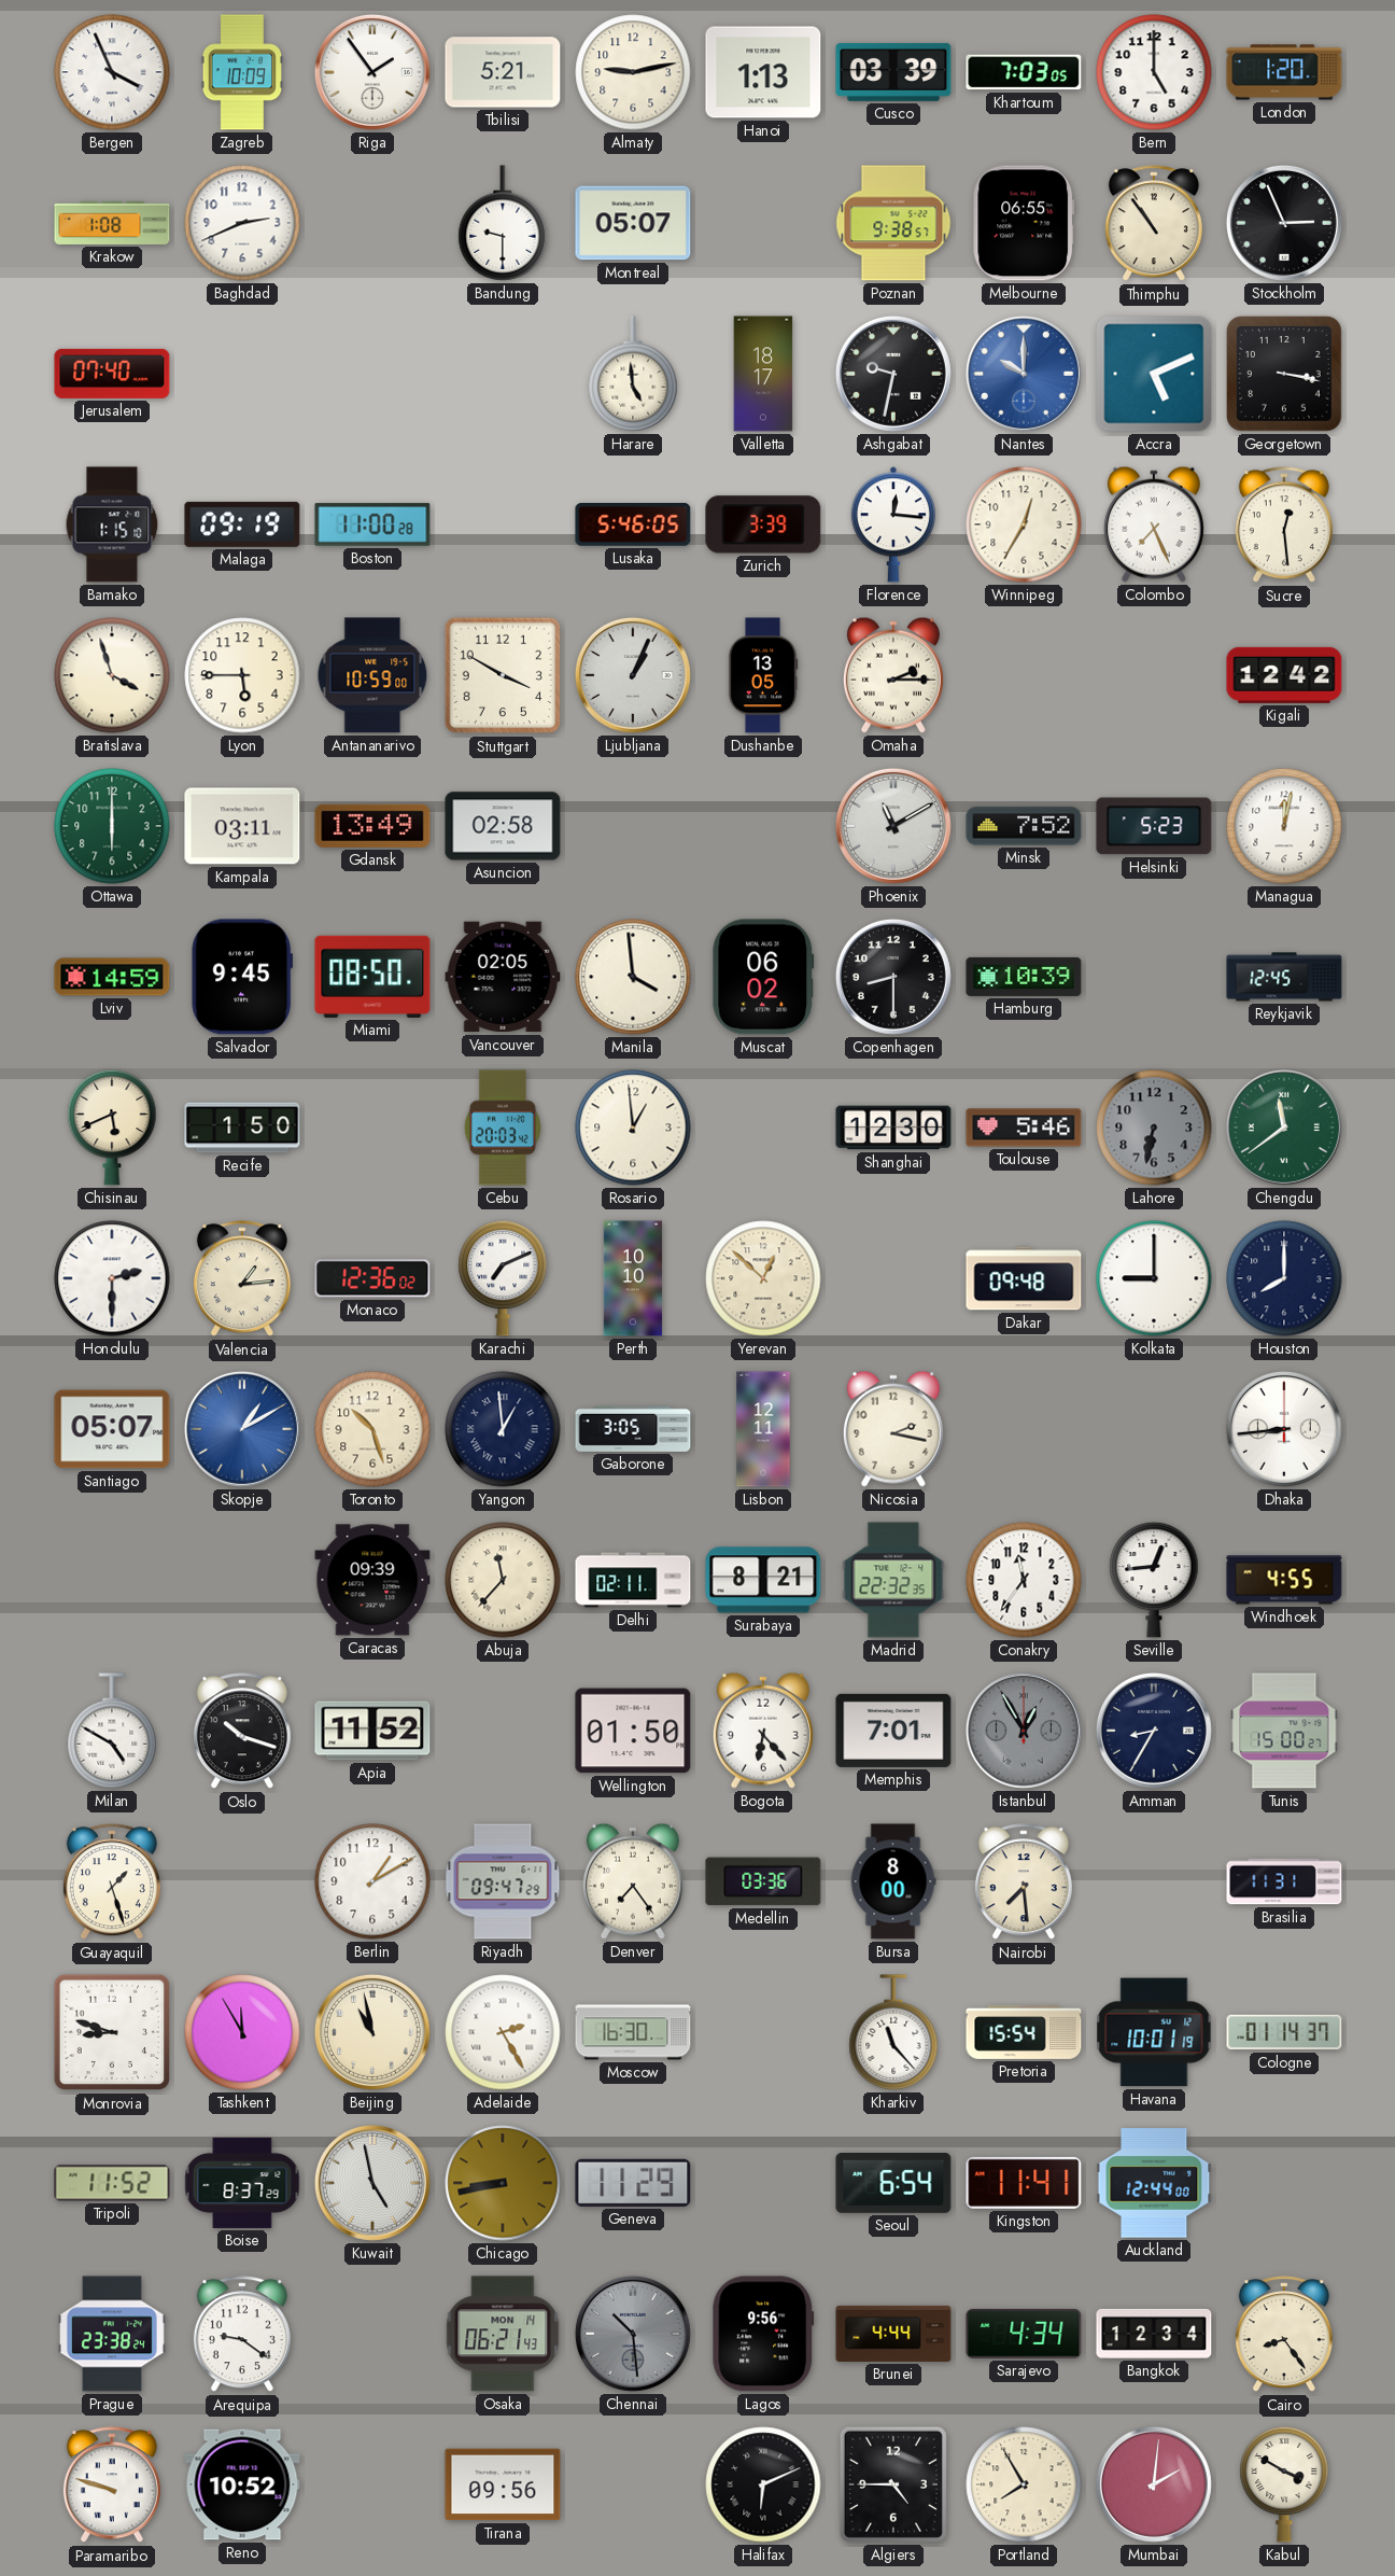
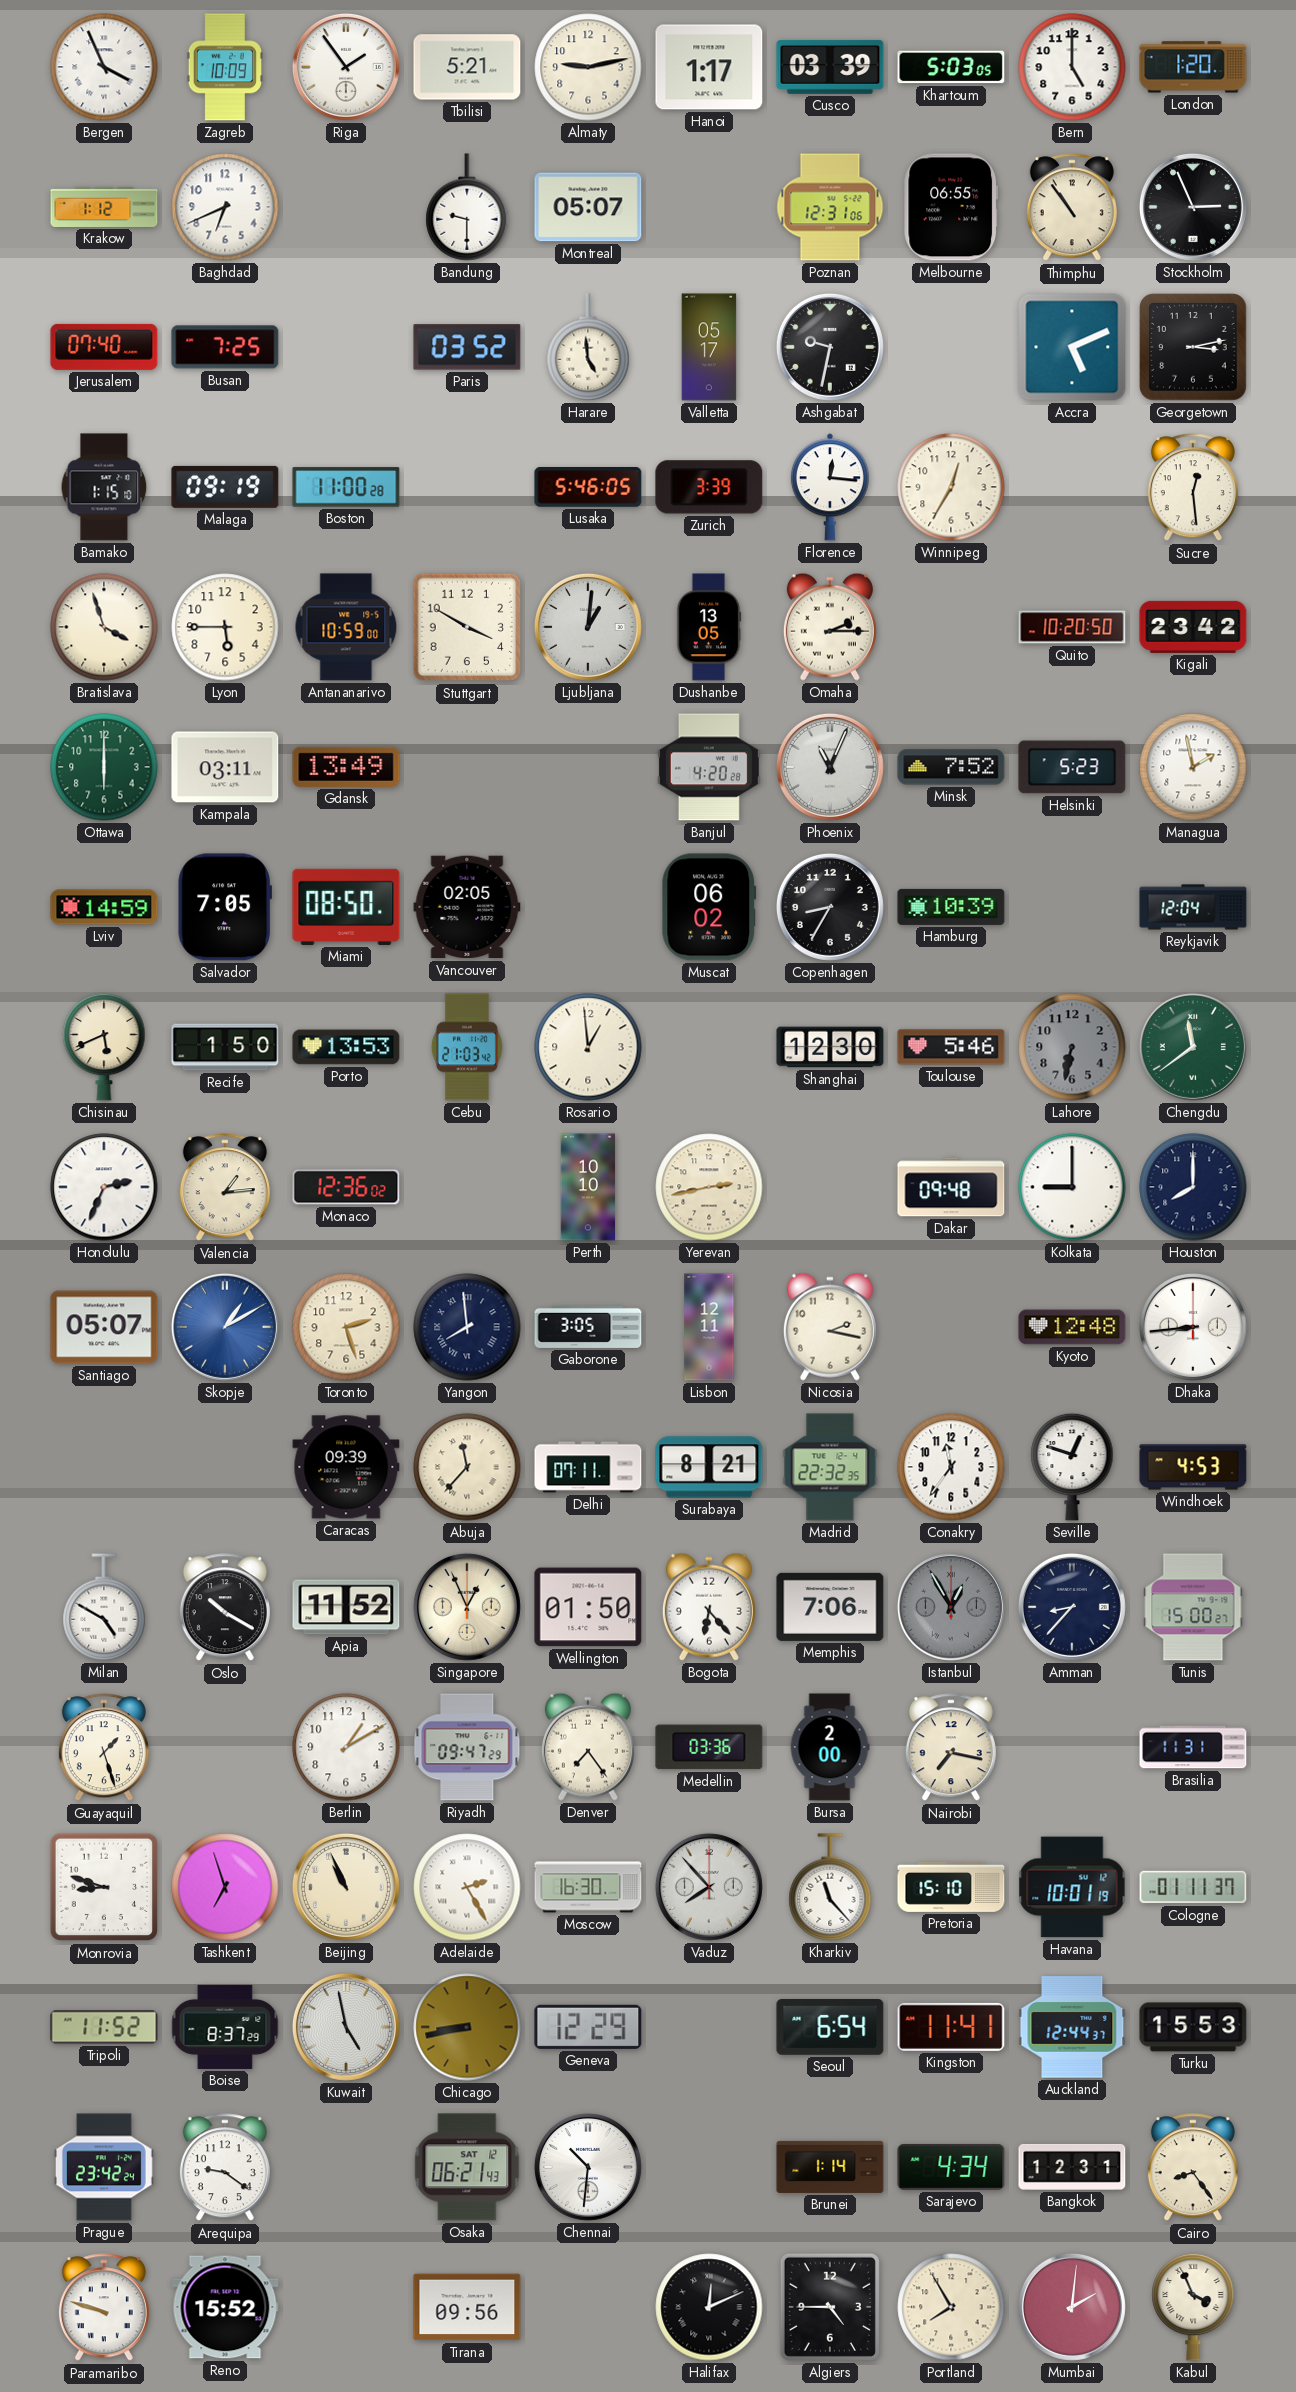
Hanoi: 1:13 -> 1:17
Khartoum: 7:03 -> 5:03
Krakow: 1:08 -> 1:12
Baghdad: 2:41 -> 6:41
Poznan: 9:38 -> 12:31
Busan: none -> 7:25
Paris: none -> 03:52
Valletta: 18:17 -> 05:17
Nantes: 10:00 -> none
Georgetown: 3:17 -> 3:13
Colombo: 7:26 -> none
Ljubljana: 1:04 -> 1:01
Quito: none -> 10:20
Kigali: 12:42 -> 23:42
Asuncion: 02:58 -> none
Banjul: none -> 4:20
Phoenix: 11:10 -> 11:04
Managua: 12:02 -> 1:58
Salvador: 9:45 -> 7:05
Manila: 3:59 -> none
Copenhagen: 8:30 -> 8:35
Reykjavik: 12:45 -> 12:04
Porto: none -> 13:53
Cebu: 20:03 -> 21:03
Honolulu: 2:30 -> 2:34
Karachi: 7:11 -> none
Yerevan: 12:52 -> 2:43
Toronto: 10:27 -> 2:27
Yangon: 12:59 -> 7:59
Kyoto: none -> 12:48
Delhi: 02:11 -> 07:11
Seville: 12:44 -> 12:48
Windhoek: 4:55 -> 4:53
Oslo: 10:18 -> 10:20
Singapore: none -> 12:56
Memphis: 7:01 -> 7:06
Amman: 8:35 -> 8:37
Bursa: 8:00 -> 2:00
Nairobi: 7:29 -> 7:17
Tashkent: 11:55 -> 6:57
Beijing: 10:58 -> 10:56
Vaduz: none -> 7:53
Pretoria: 15:54 -> 15:10
Cologne: 01:14 -> 01:11
Geneva: 11:29 -> 12:29
Auckland: 12:44:00 -> 12:44:37
Turku: none -> 15:53
Prague: 23:38 -> 23:42
Osaka date: MON 14 -> SAT 12
Chennai: 10:29 -> 10:31
Chennai dial: grey -> white
Lagos: 9:56 -> none
Brunei: 4:44 -> 1:14
Bangkok: 12:34 -> 12:31
Reno: 10:52 -> 15:52
Halifax: 6:11 -> 12:11
Kabul: 3:50 -> 3:56
